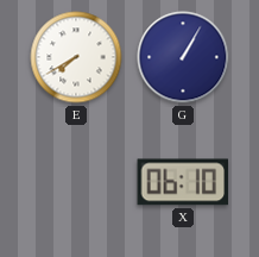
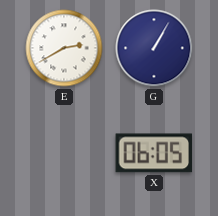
E: 7:40 -> 2:40
X: 06:10 -> 06:05
